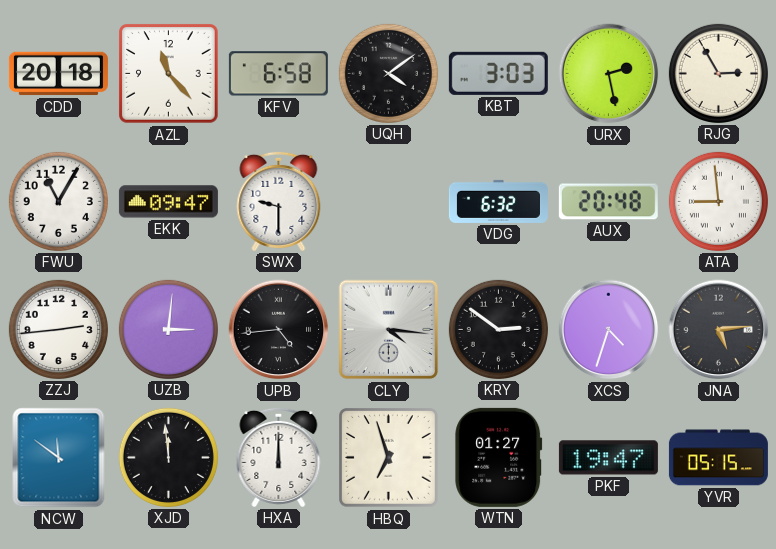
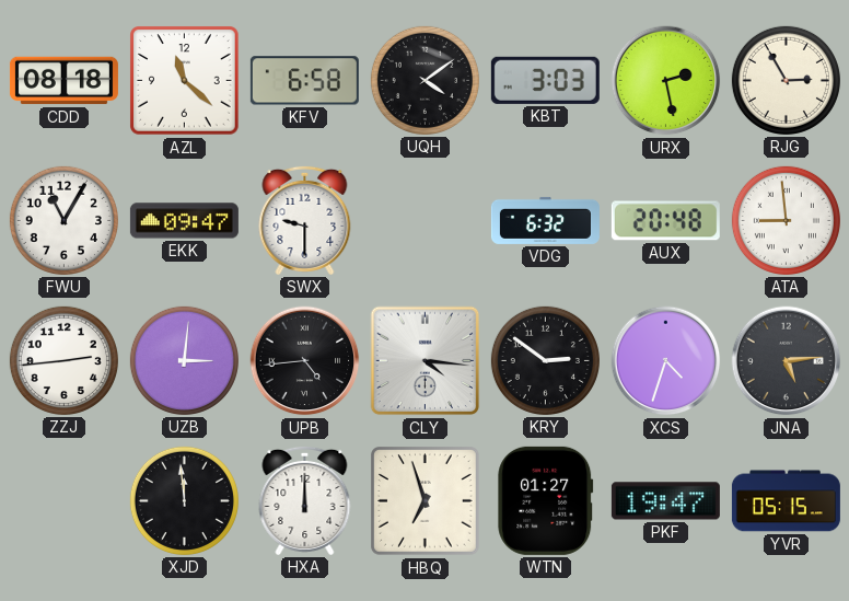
CDD: 20:18 -> 08:18
AZL: 11:23 -> 11:22
NCW: 11:51 -> none
